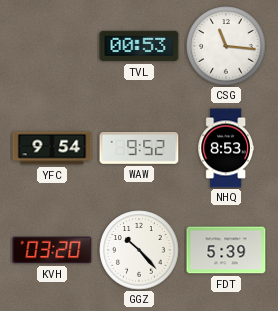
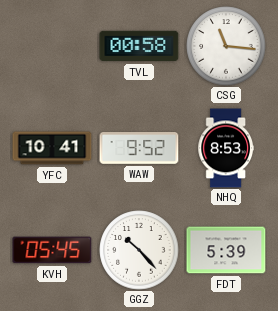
TVL: 00:53 -> 00:58
YFC: 9:54 -> 10:41
KVH: 03:20 -> 05:45
